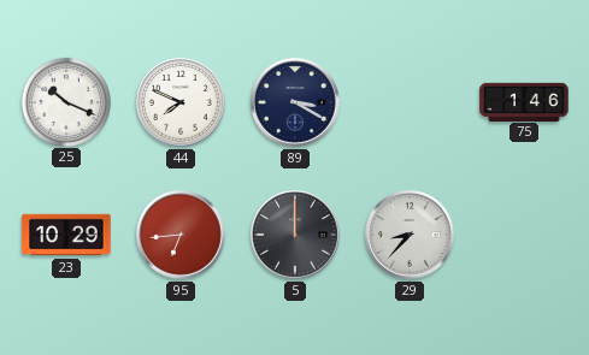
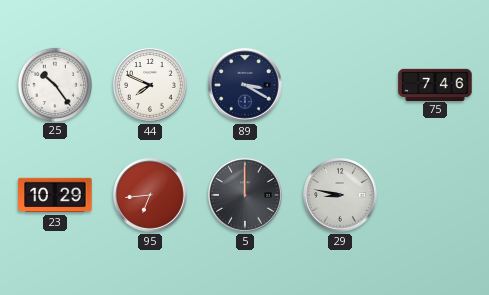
25: 10:19 -> 10:24
75: 1:46 -> 7:46
29: 8:37 -> 8:47
